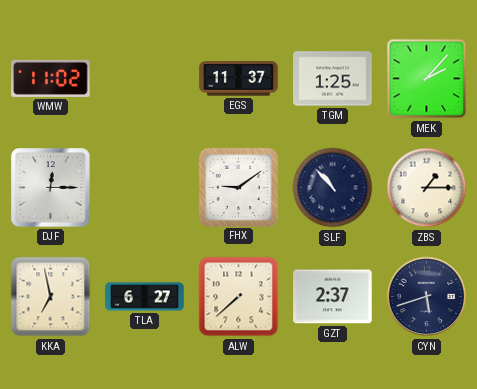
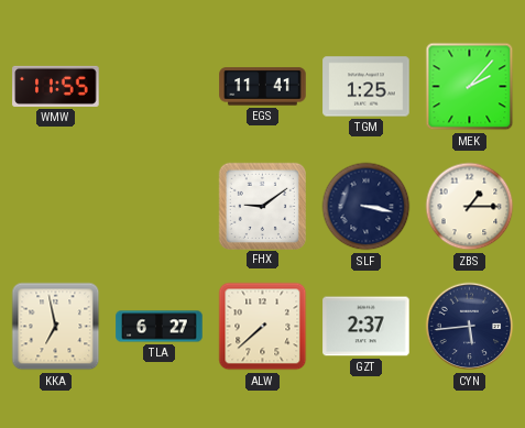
WMW: 11:02 -> 11:55
EGS: 11:37 -> 11:41
DJF: 12:15 -> none
SLF: 10:53 -> 3:17
CYN: 5:42 -> 5:44
